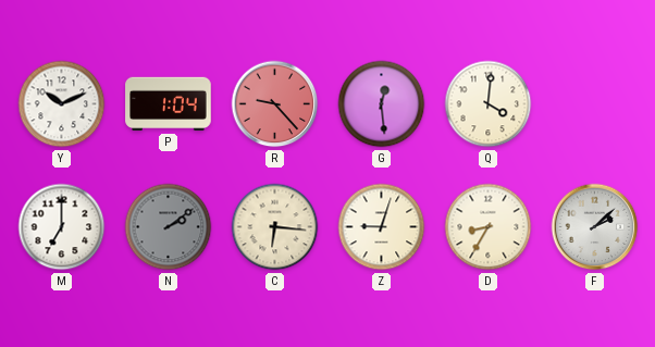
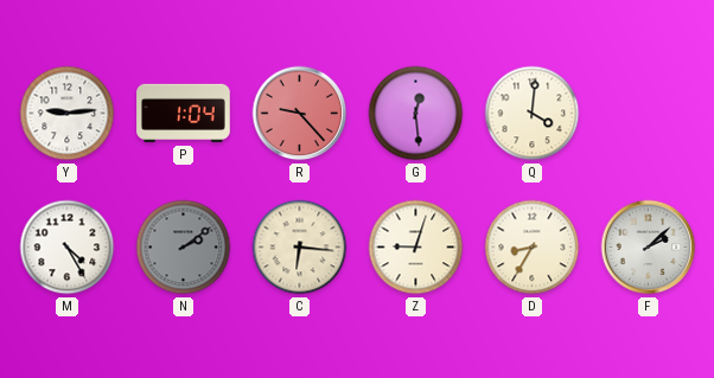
Y: 10:11 -> 9:14
M: 7:00 -> 4:25
